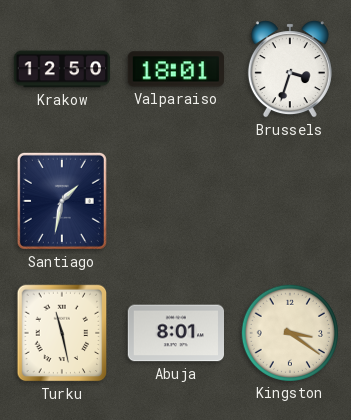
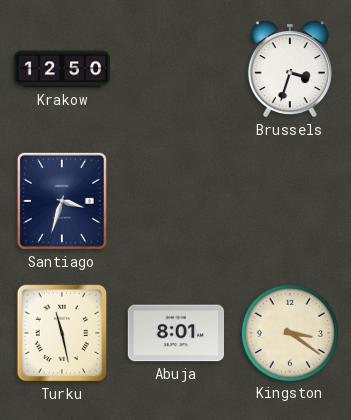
Valparaiso: 18:01 -> none
Santiago: 1:32 -> 3:33
